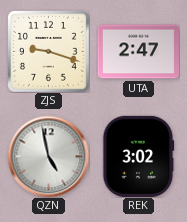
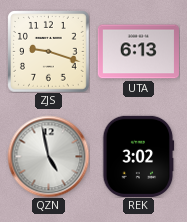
UTA: 2:47 -> 6:13
